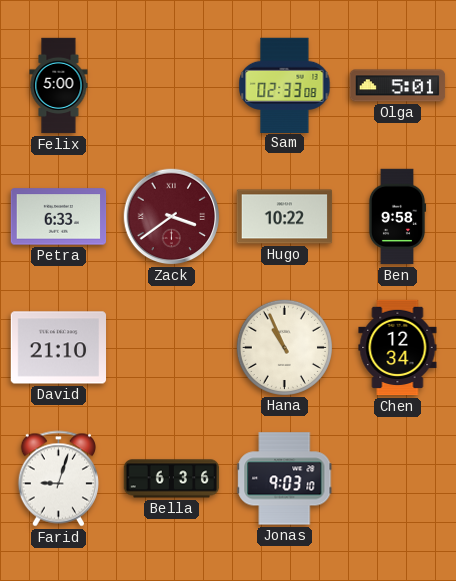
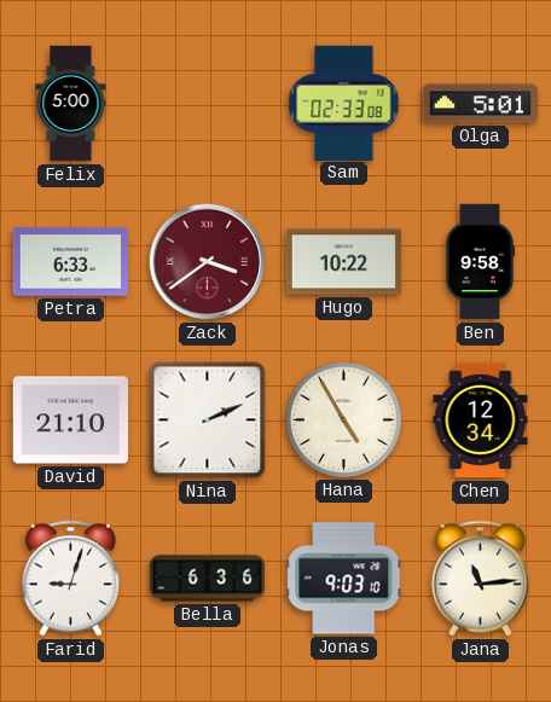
Nina: none -> 2:11
Hana: 10:56 -> 4:55
Jana: none -> 11:14
